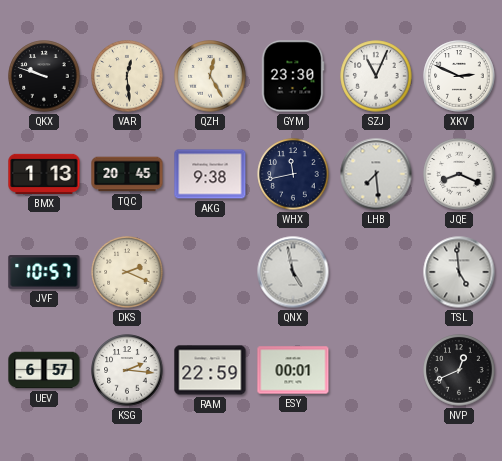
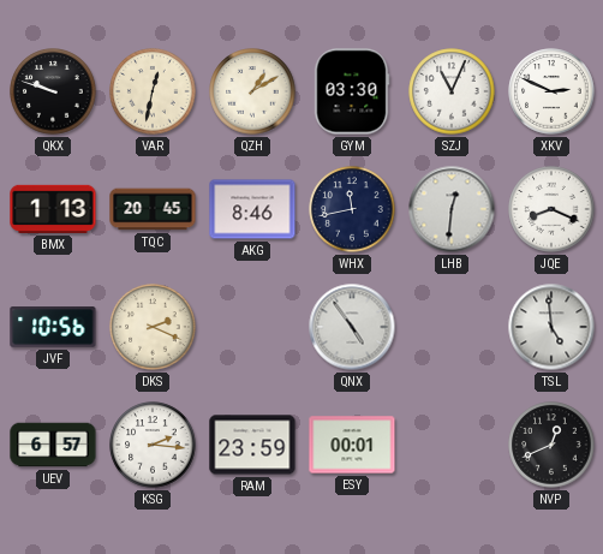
VAR: 12:29 -> 12:32
QZH: 12:25 -> 1:10
GYM: 23:30 -> 03:30
AKG: 9:38 -> 8:46
LHB: 7:29 -> 12:31
JVF: 10:57 -> 10:56
QNX: 4:58 -> 4:54
RAM: 22:59 -> 23:59
